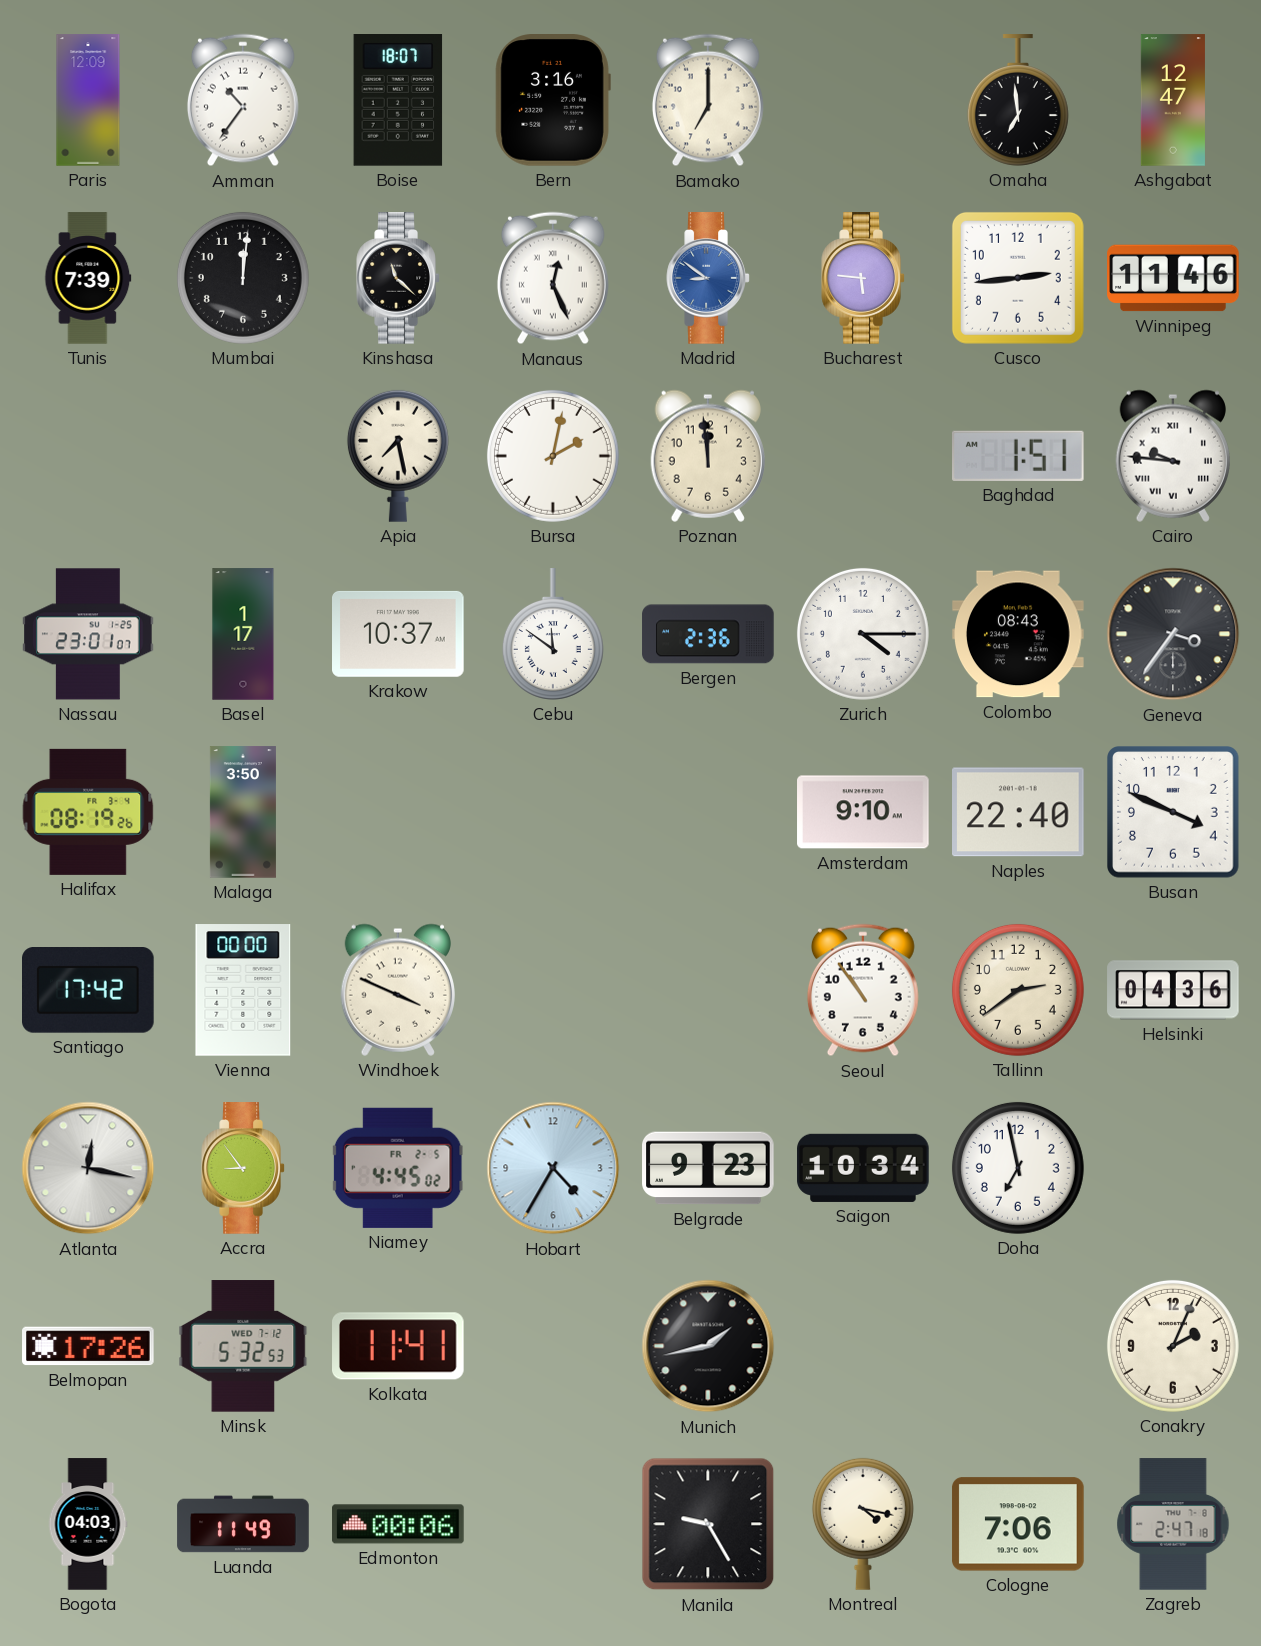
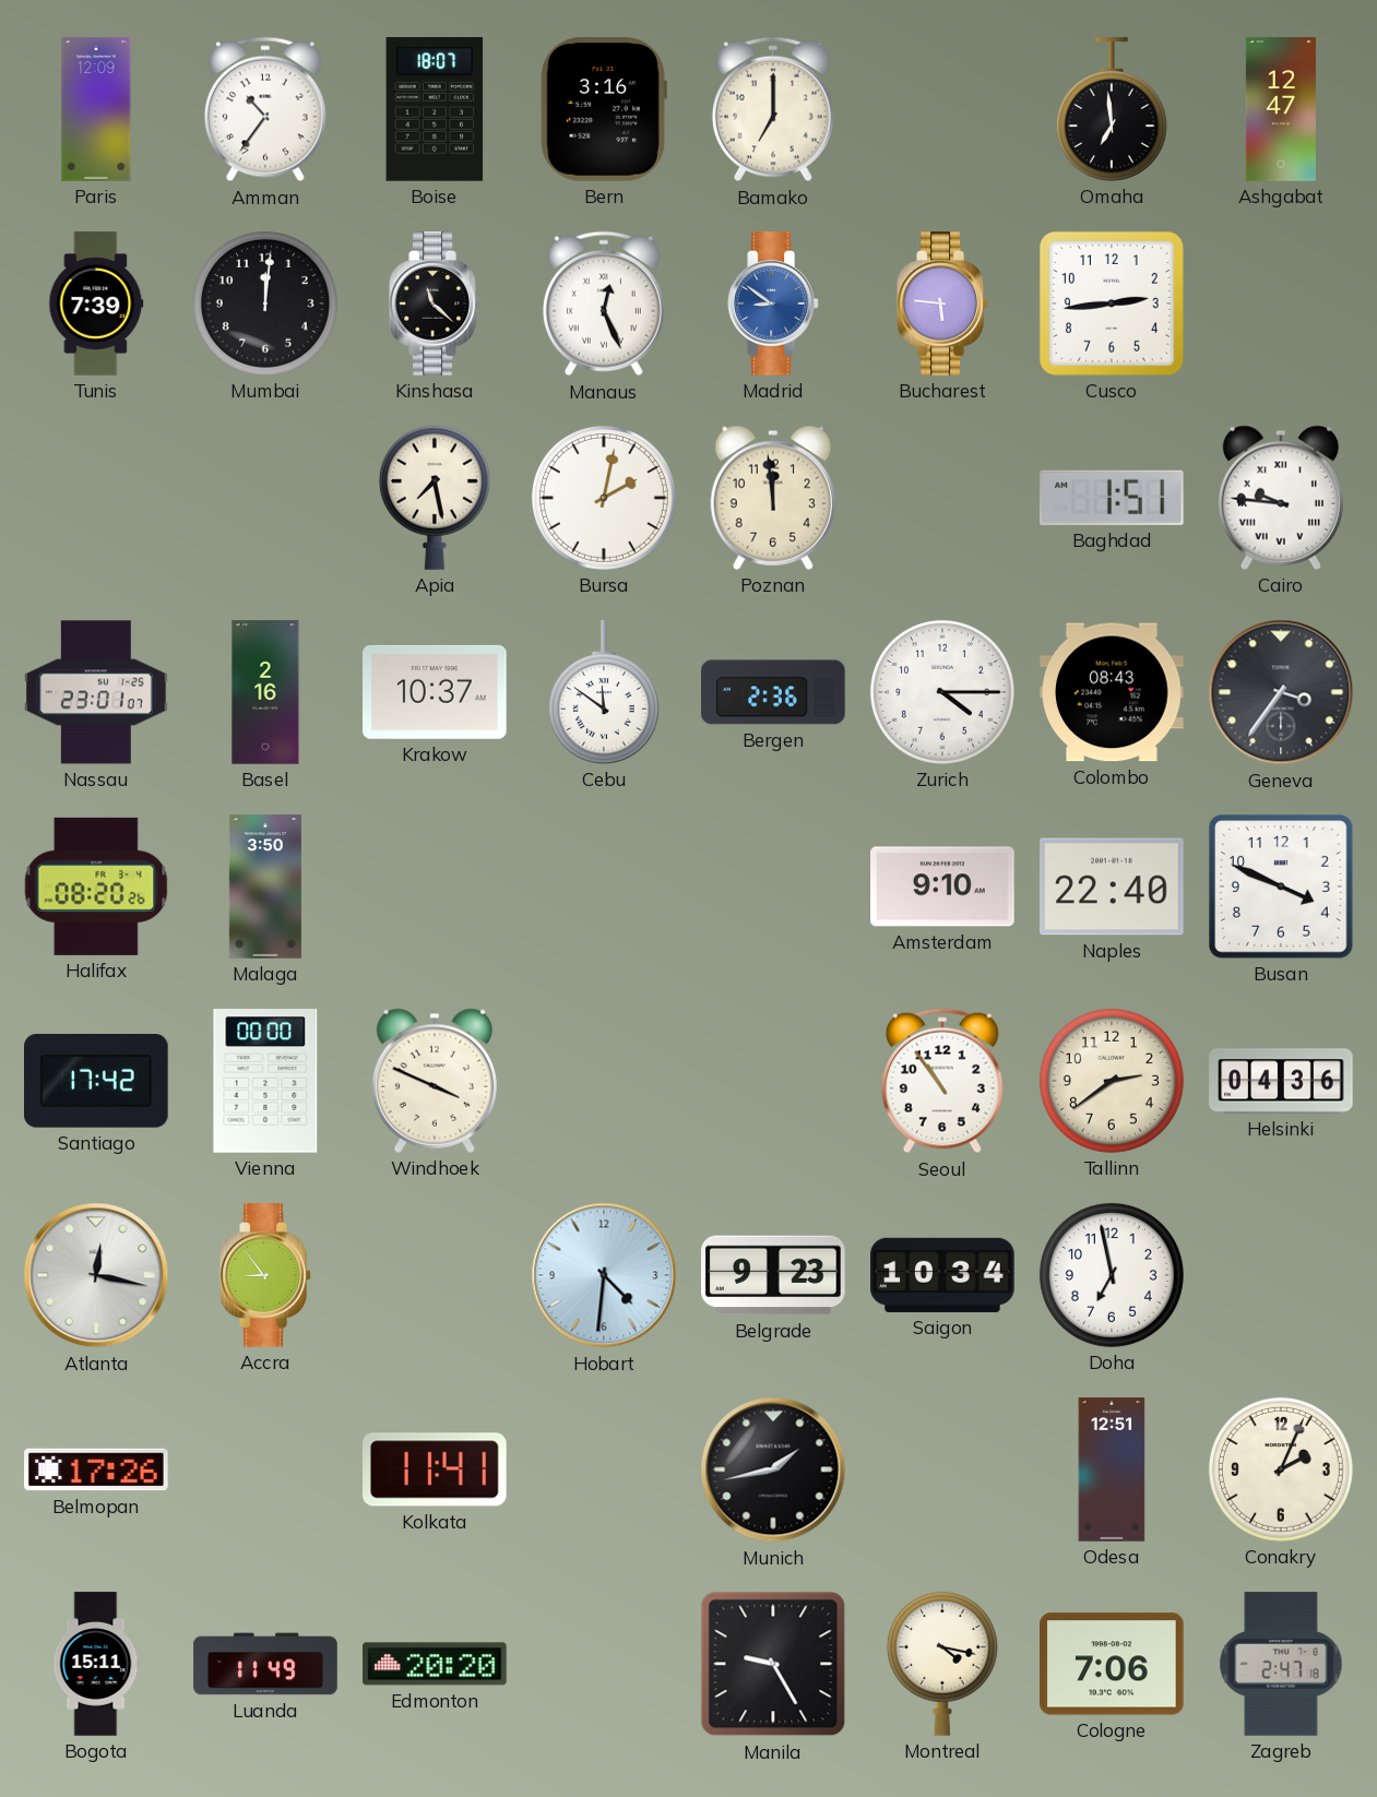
Winnipeg: 11:46 -> none
Basel: 1:17 -> 2:16
Halifax: 08:19 -> 08:20
Niamey: 4:45 -> none
Hobart: 4:35 -> 4:31
Minsk: 5:32 -> none
Odesa: none -> 12:51
Bogota: 04:03 -> 15:11
Edmonton: 00:06 -> 20:20
